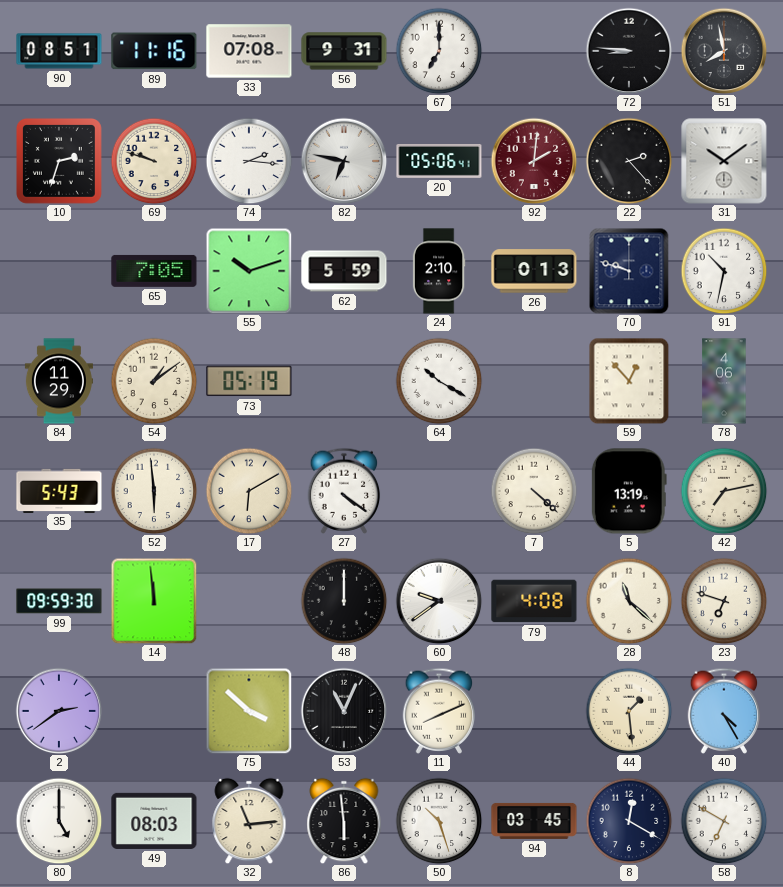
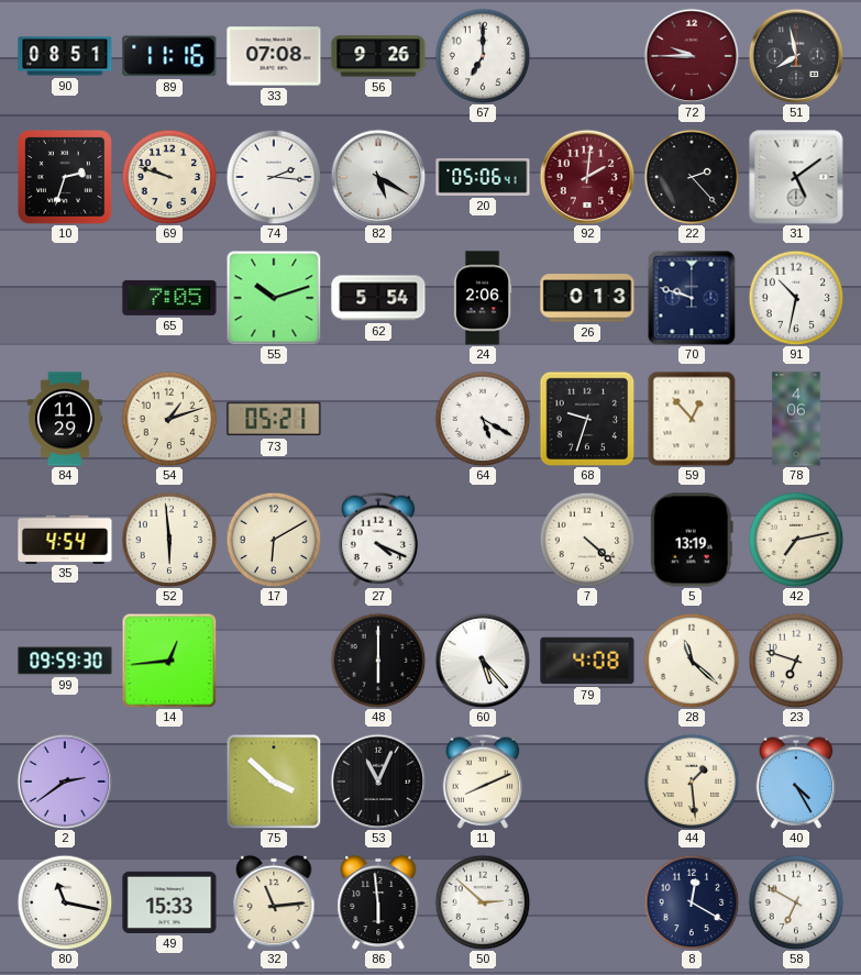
56: 9:31 -> 9:26
72: 8:46 -> 9:45
72 dial: black -> burgundy
82: 6:47 -> 5:20
31: 10:09 -> 5:09
62: 5:59 -> 5:54
24: 2:10 -> 2:06
54: 1:09 -> 1:12
73: 05:19 -> 05:21
64: 10:20 -> 5:20
68: none -> 9:33
35: 5:43 -> 4:54
27: 4:21 -> 4:19
14: 11:59 -> 12:44
48: 12:00 -> 6:00
60: 9:39 -> 5:23
80: 5:00 -> 11:17
49: 08:03 -> 15:33
50: 10:27 -> 2:52
94: 03:45 -> none
